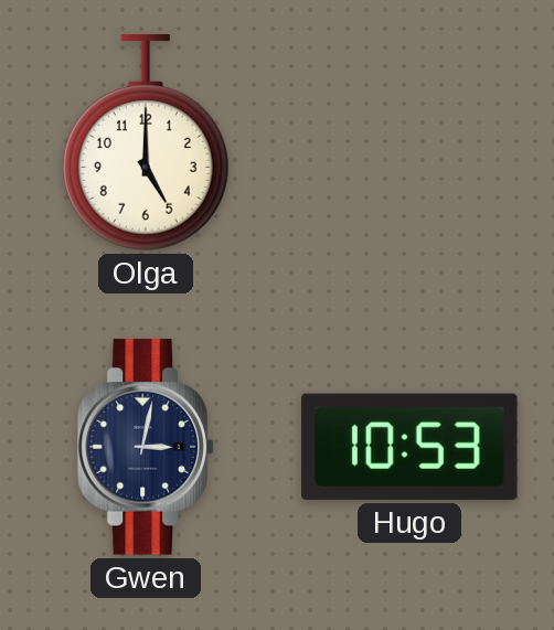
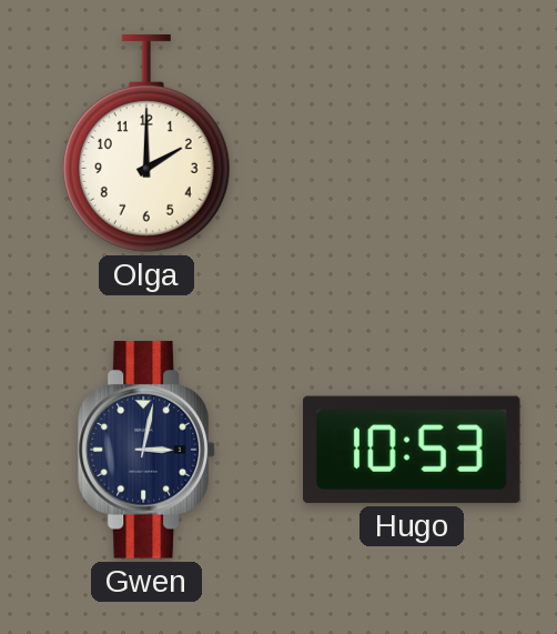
Olga: 5:00 -> 2:00
